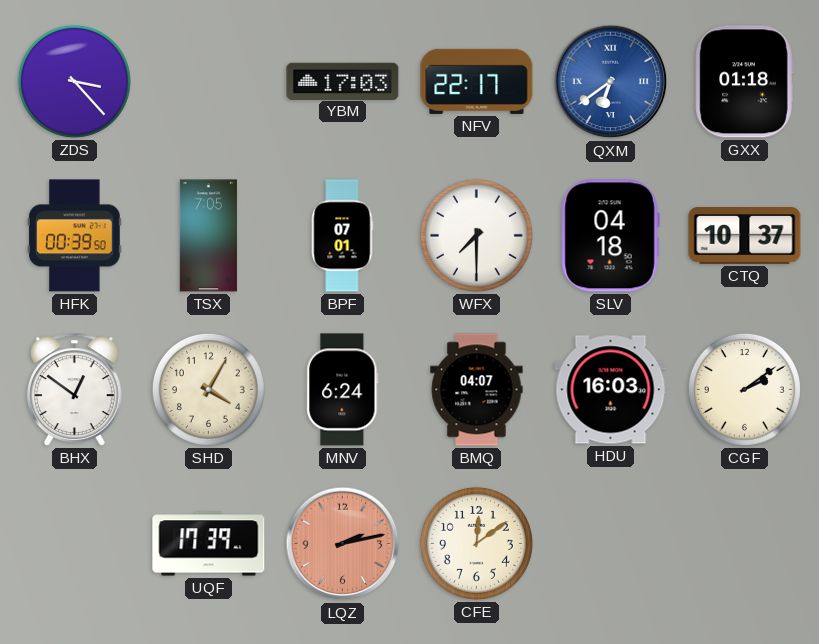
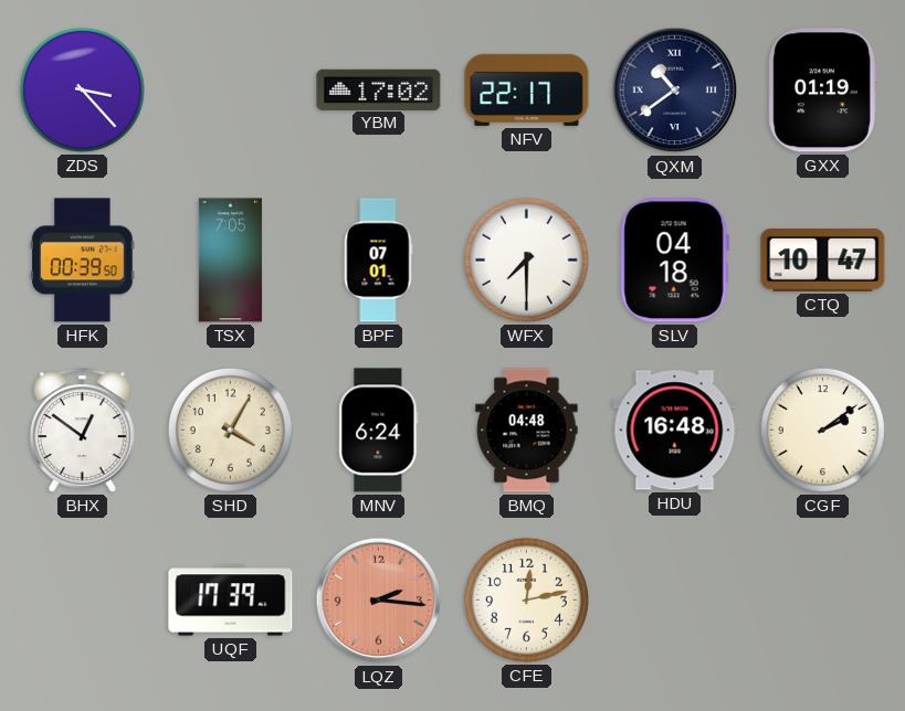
YBM: 17:03 -> 17:02
QXM: 6:39 -> 10:39
QXM dial: blue -> navy
GXX: 01:18 -> 01:19
CTQ: 10:37 -> 10:47
BMQ: 04:07 -> 04:48
HDU: 16:03 -> 16:48
LQZ: 2:13 -> 2:16
CFE: 12:09 -> 12:13
